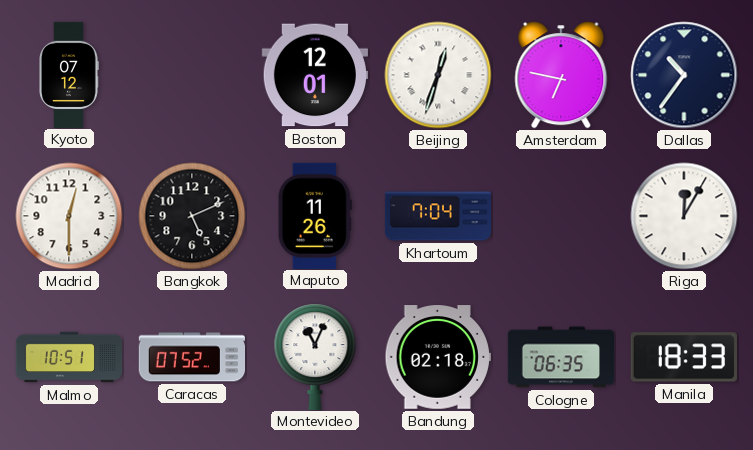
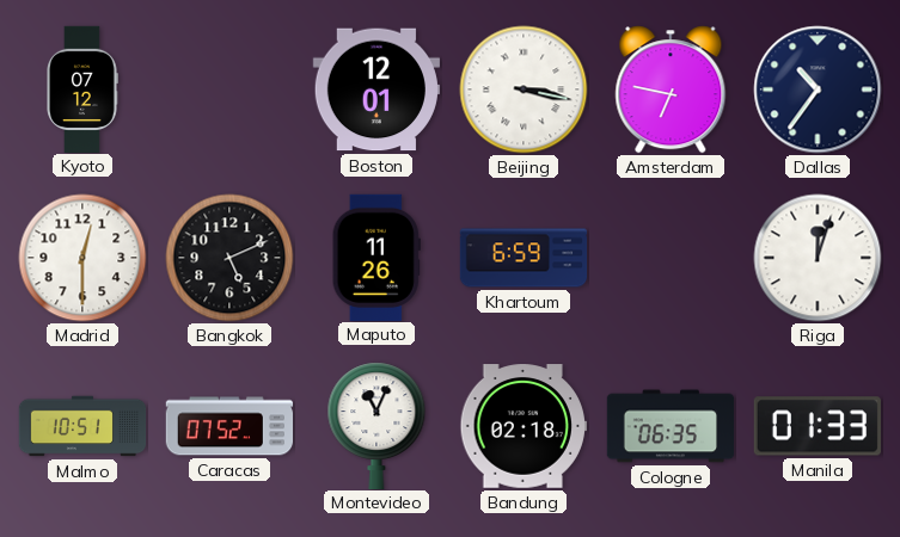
Beijing: 12:33 -> 3:17
Khartoum: 7:04 -> 6:59
Riga: 12:05 -> 12:03
Manila: 18:33 -> 01:33
